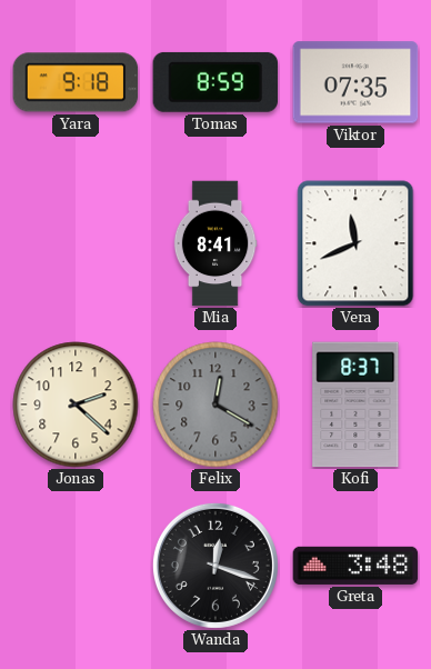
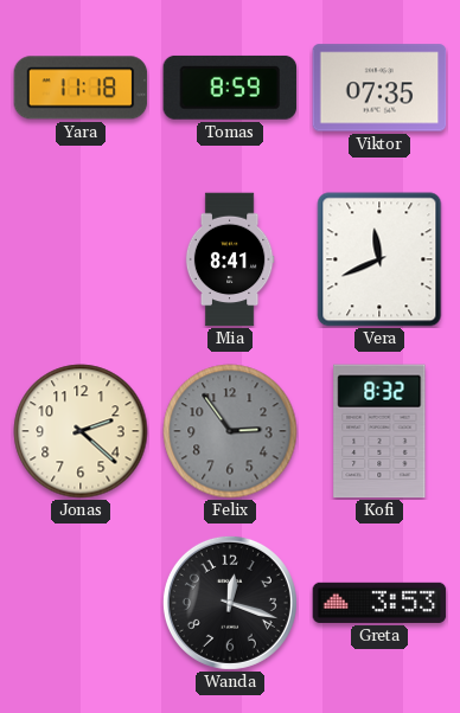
Yara: 9:18 -> 11:18
Felix: 12:20 -> 2:54
Kofi: 8:37 -> 8:32
Greta: 3:48 -> 3:53
